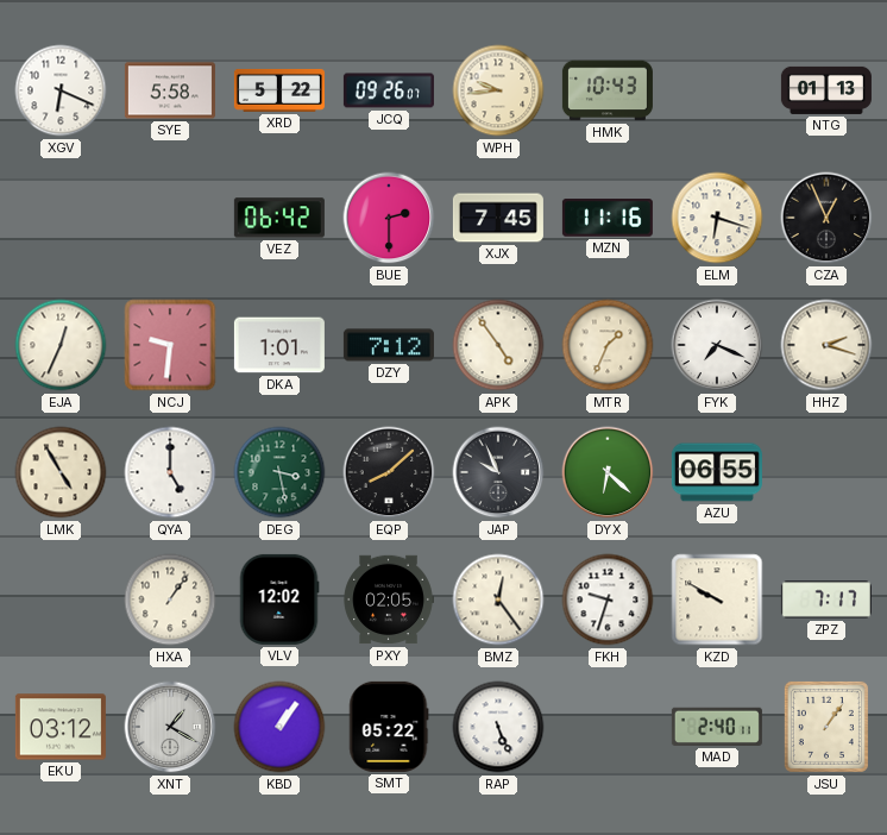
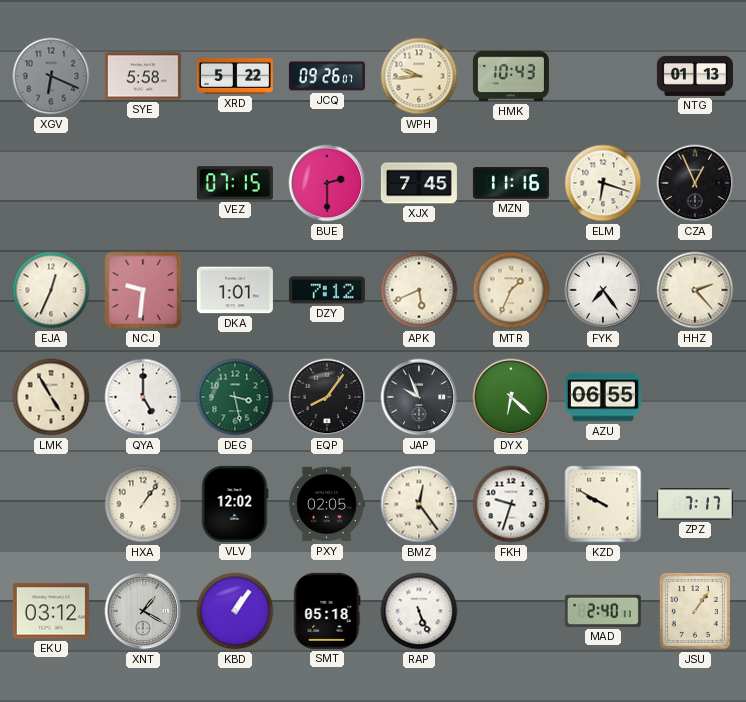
XGV dial: white -> grey
VEZ: 06:42 -> 07:15
APK: 4:54 -> 5:41
FYK: 7:19 -> 7:24
HHZ: 2:18 -> 2:23
EQP: 8:08 -> 8:06
SMT: 05:22 -> 05:18
